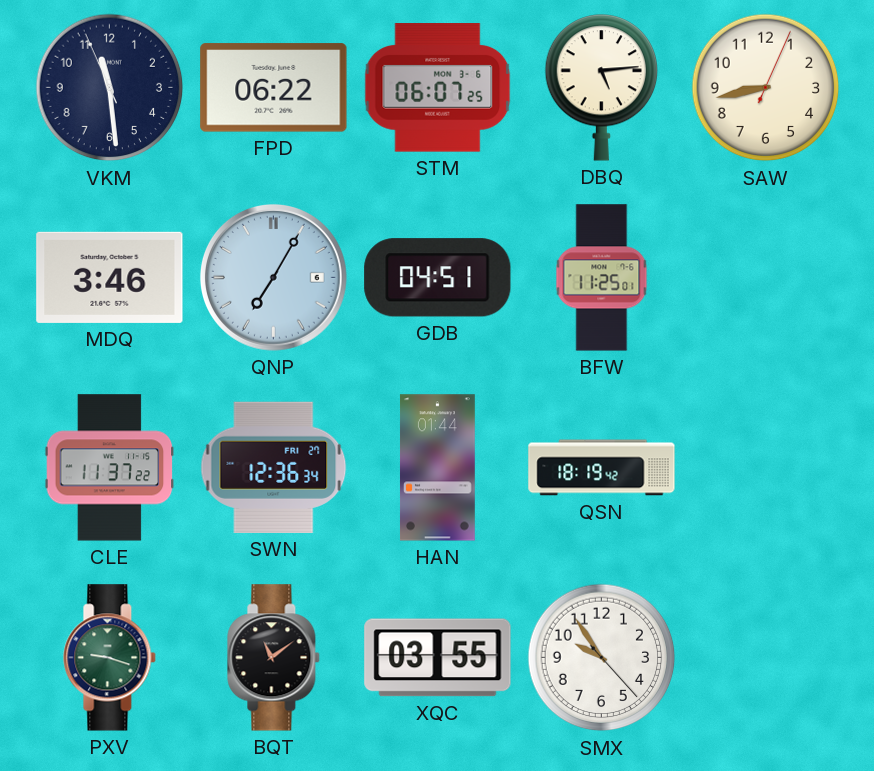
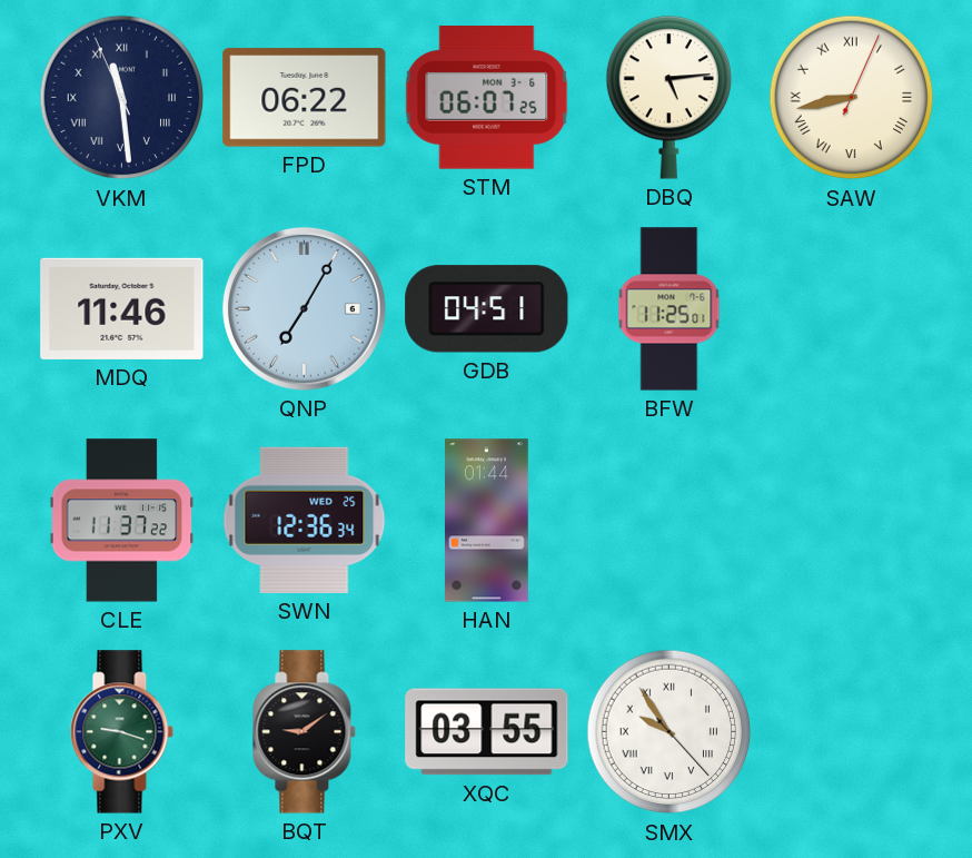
VKM numerals: Arabic -> Roman
SAW numerals: Arabic -> Roman
MDQ: 3:46 -> 11:46
SWN date: FRI 27 -> WED 25
QSN: 18:19 -> none
BQT: 11:09 -> 9:09
SMX numerals: Arabic -> Roman
